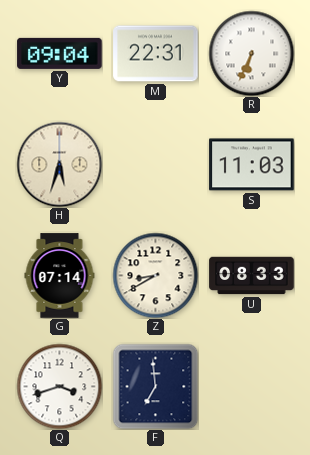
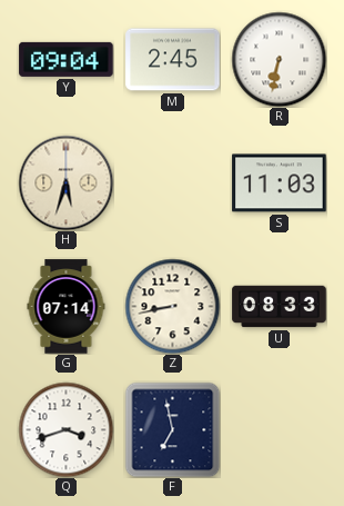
M: 22:31 -> 2:45
R: 6:34 -> 6:32
Z: 8:40 -> 8:43
F: 6:59 -> 6:58
